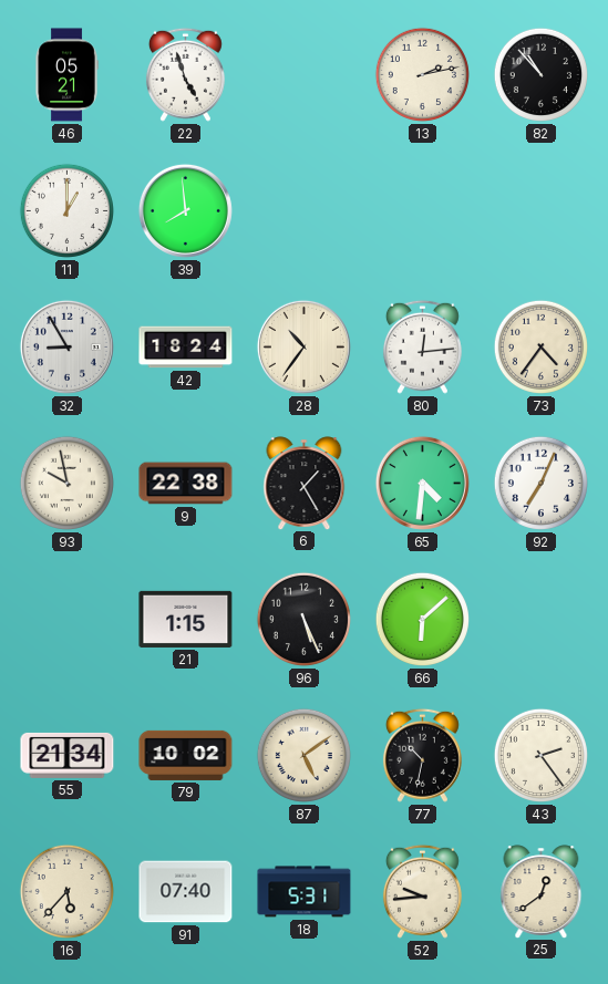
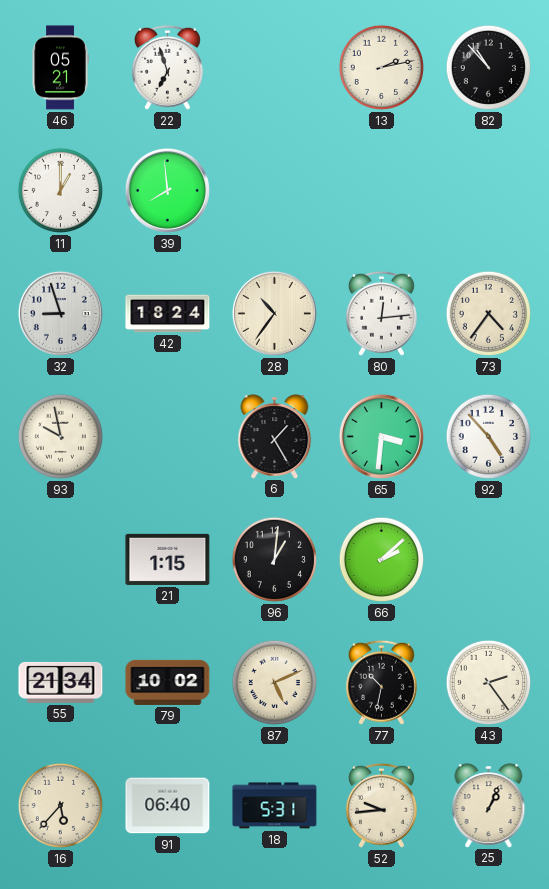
22: 4:57 -> 6:57
32: 8:55 -> 8:57
9: 22:38 -> none
65: 4:31 -> 3:31
92: 7:04 -> 4:53
96: 5:26 -> 1:01
66: 6:08 -> 2:08
87: 5:09 -> 5:11
91: 07:40 -> 06:40
25: 12:39 -> 1:04
